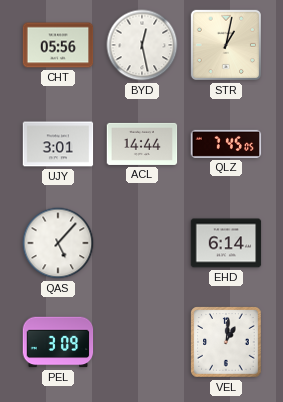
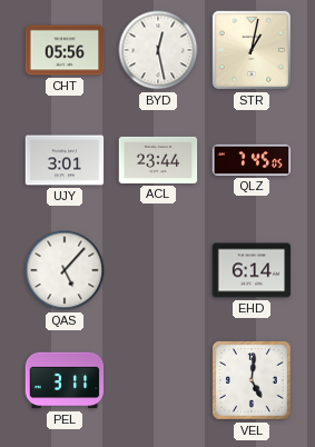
ACL: 14:44 -> 23:44
PEL: 3:09 -> 3:11
VEL: 1:01 -> 5:01
